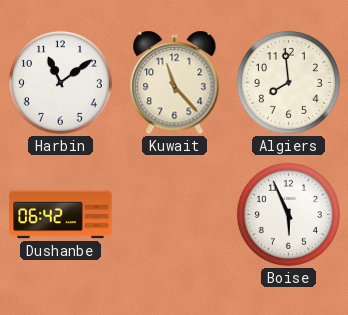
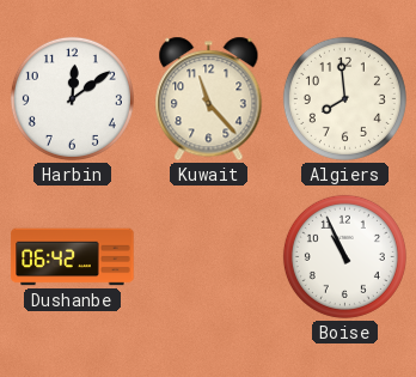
Harbin: 11:09 -> 12:09
Boise: 5:56 -> 10:56
